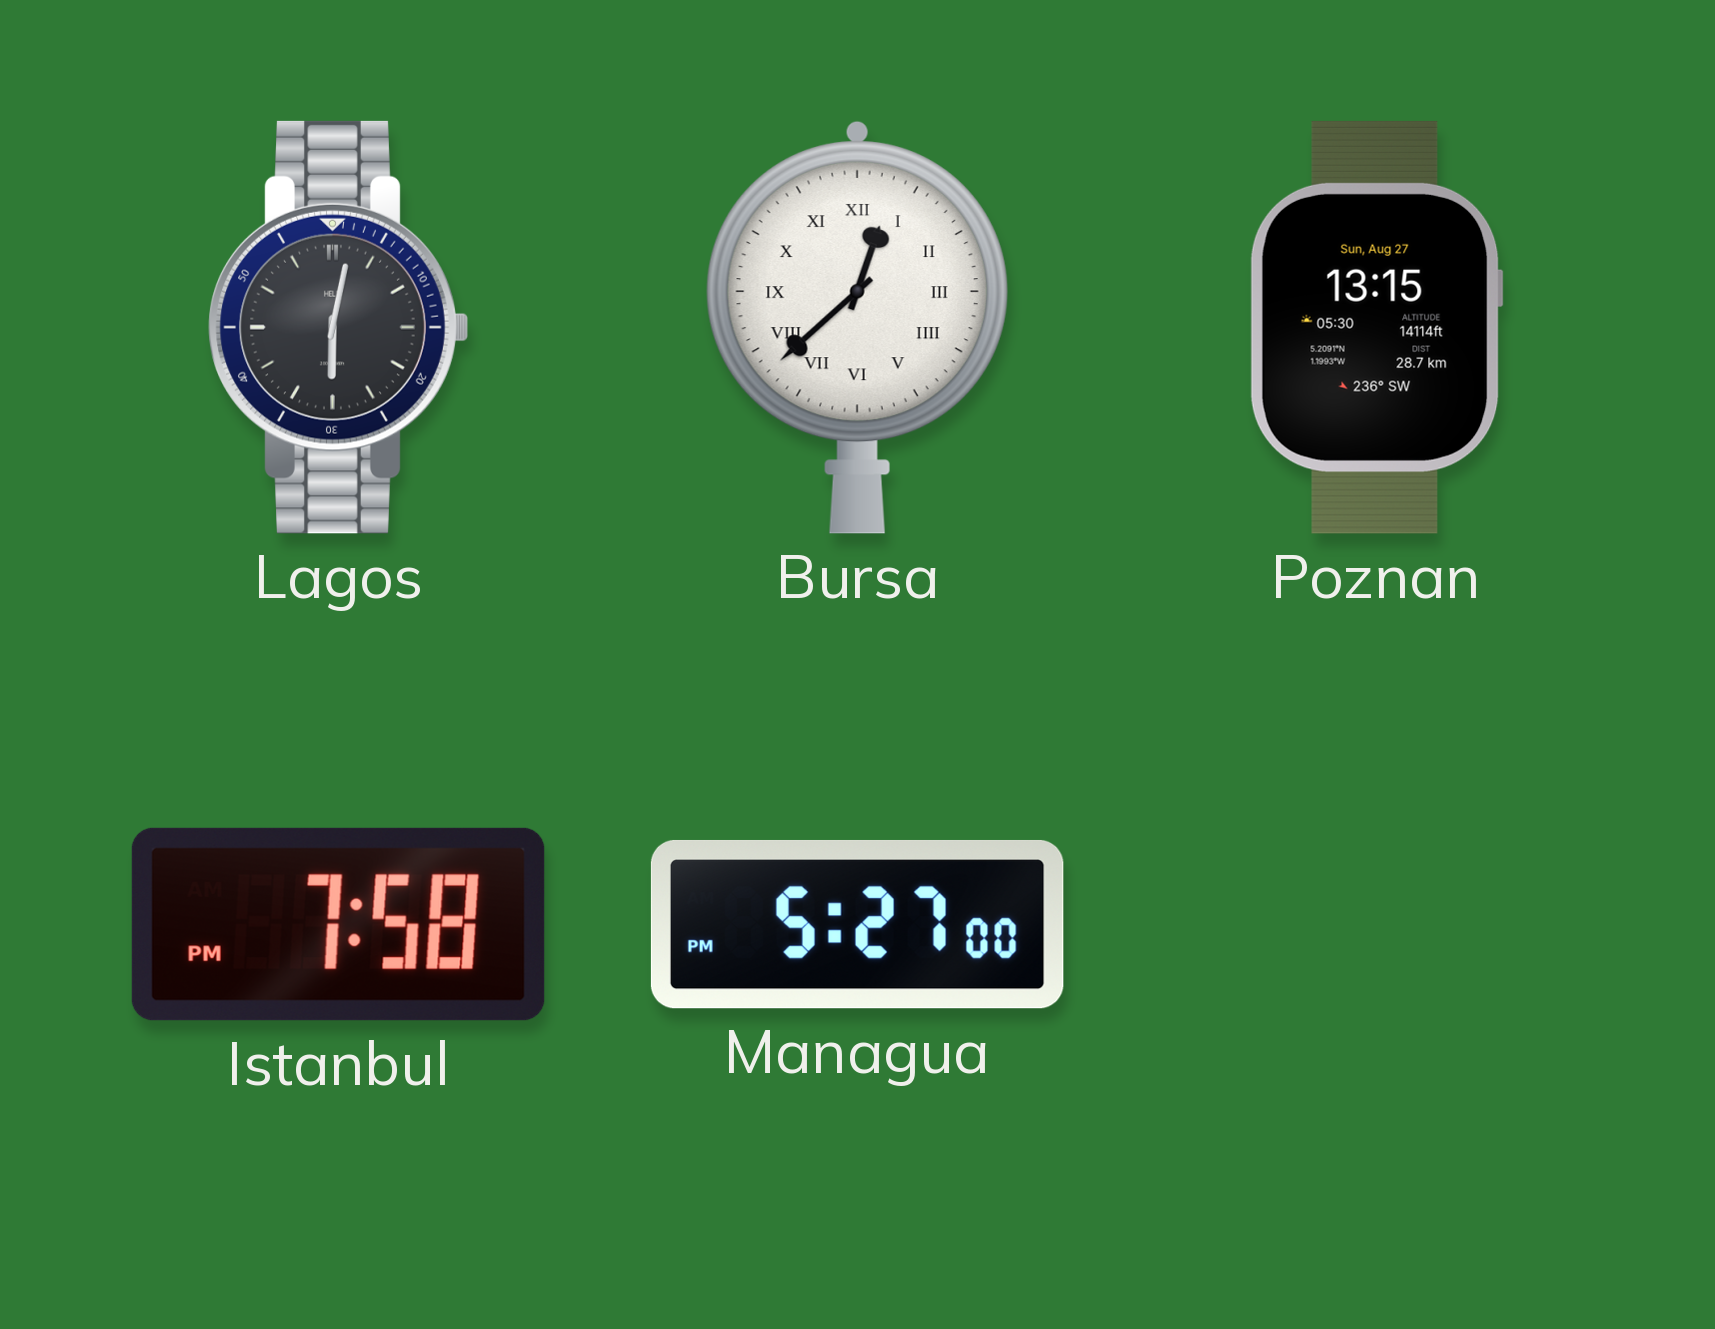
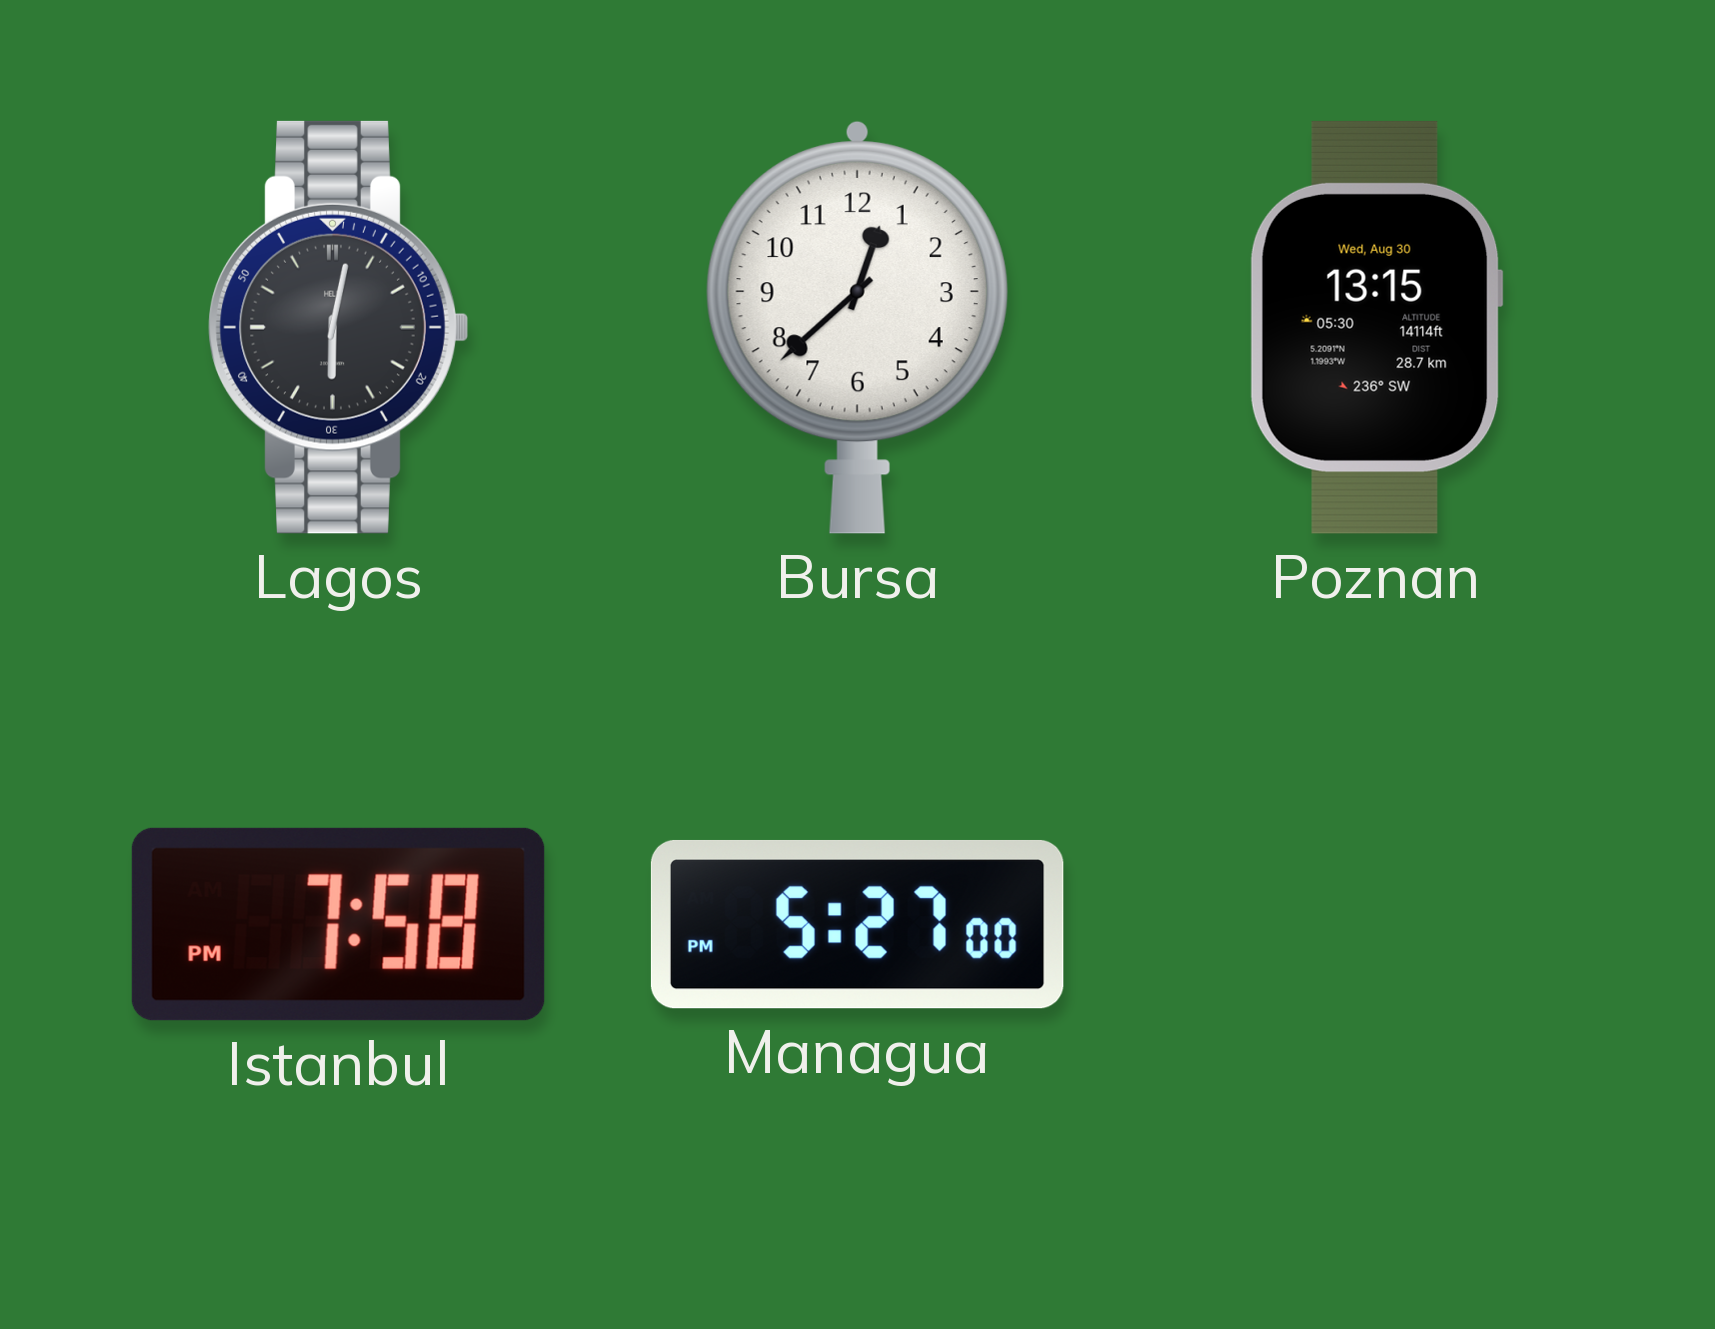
Bursa numerals: Roman -> Arabic
Poznan date: Sun, Aug 27 -> Wed, Aug 30
